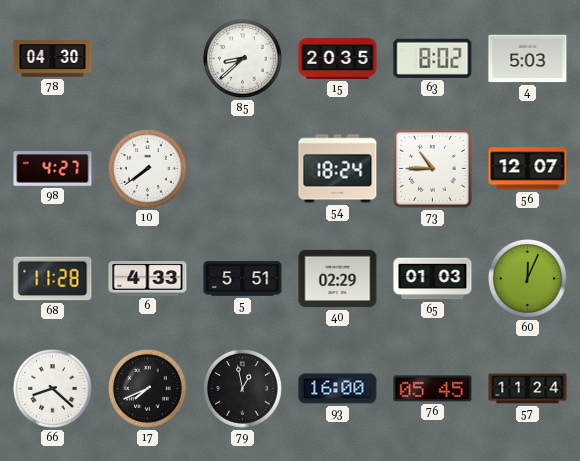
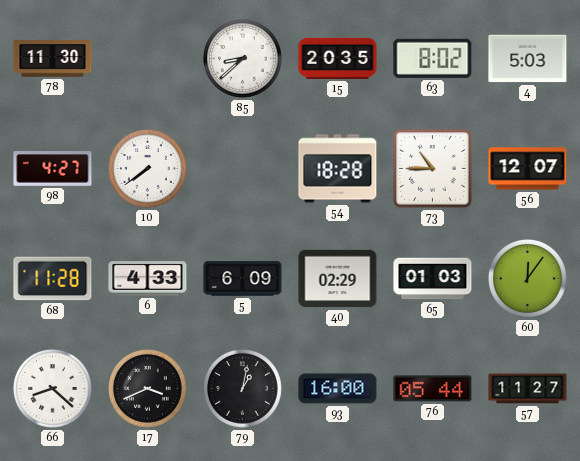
78: 04:30 -> 11:30
54: 18:24 -> 18:28
5: 5:51 -> 6:09
60: 12:04 -> 12:06
17: 7:41 -> 3:41
79: 12:58 -> 1:02
76: 05:45 -> 05:44
57: 11:24 -> 11:27
